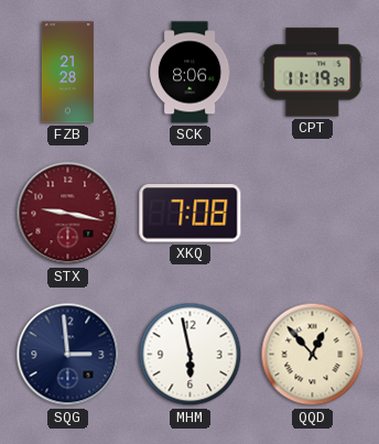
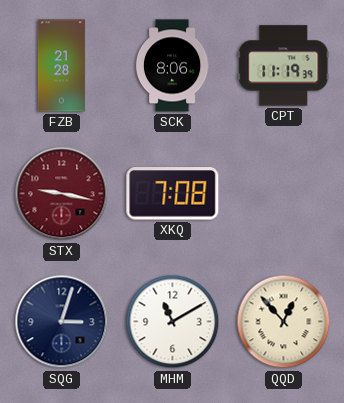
SQG: 2:59 -> 3:03
MHM: 5:58 -> 11:10
